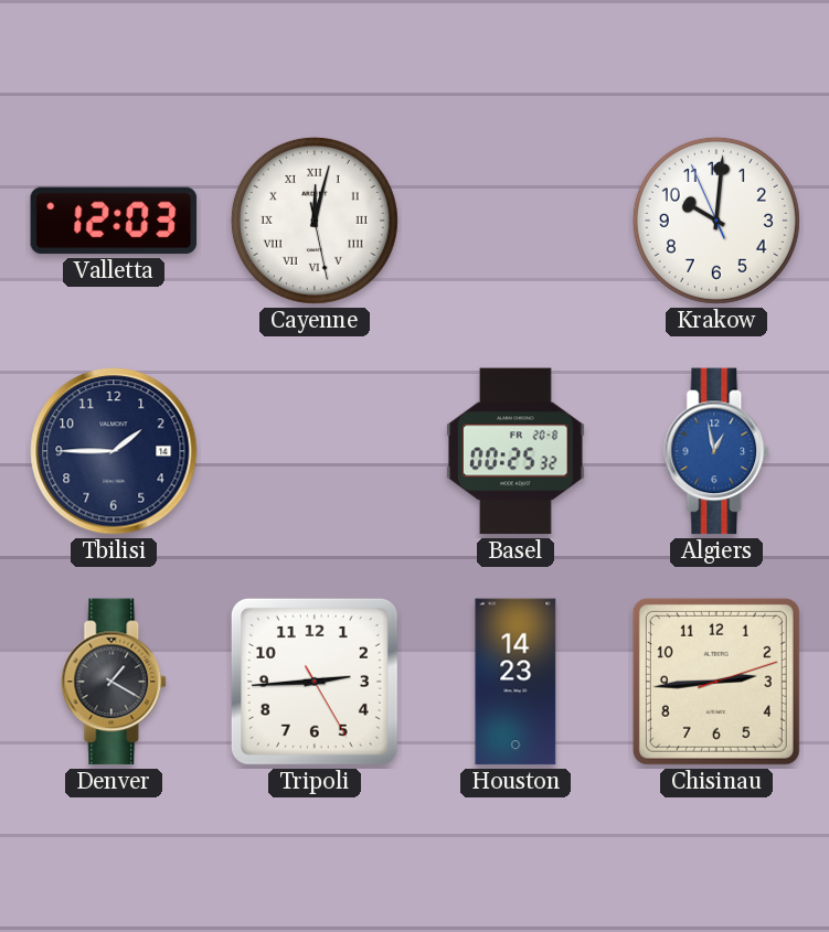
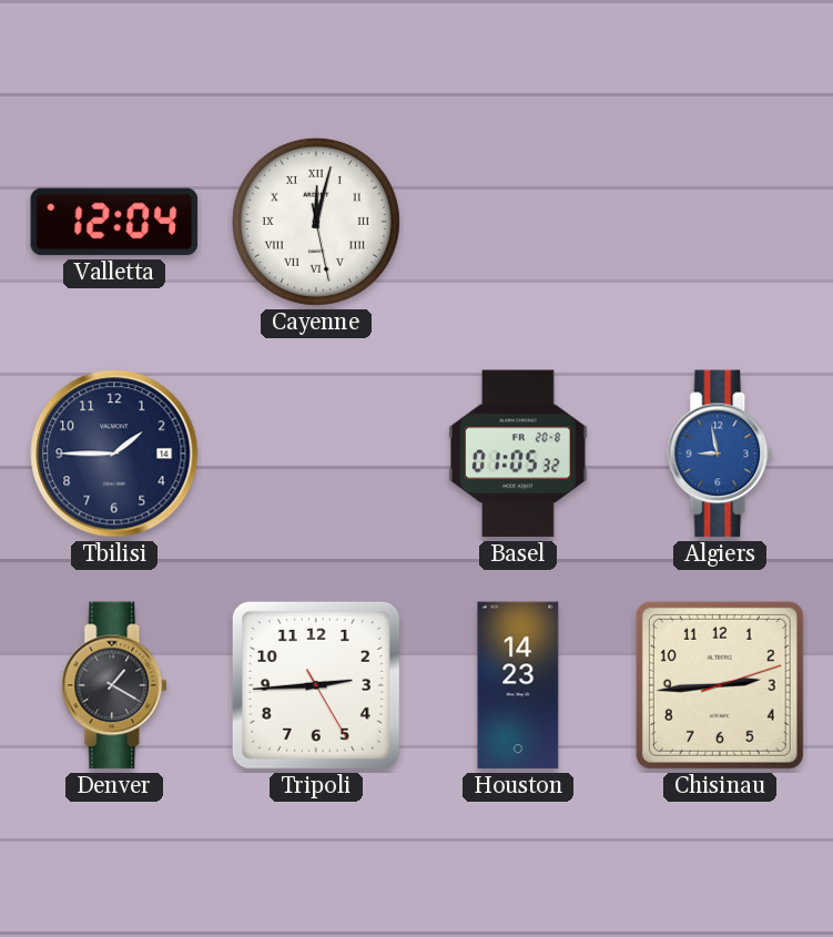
Valletta: 12:03 -> 12:04
Krakow: 10:00 -> none
Basel: 00:25 -> 01:05
Algiers: 12:58 -> 8:58
